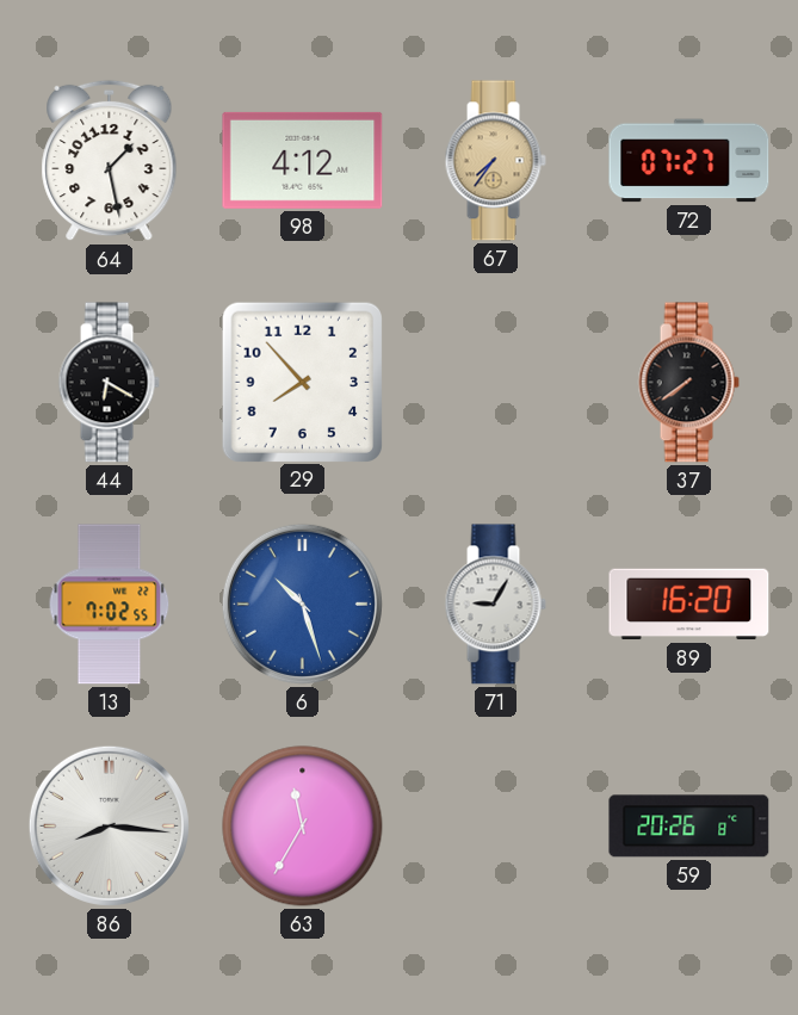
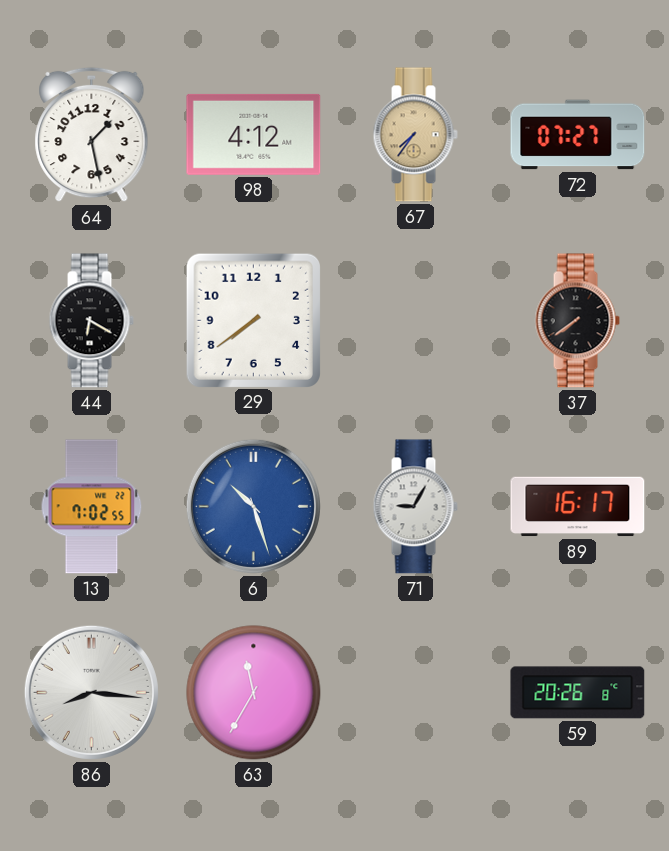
29: 7:53 -> 7:39
89: 16:20 -> 16:17
